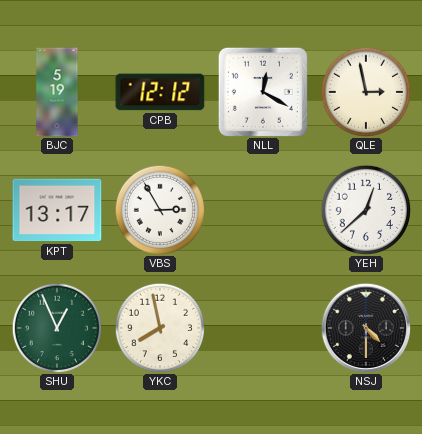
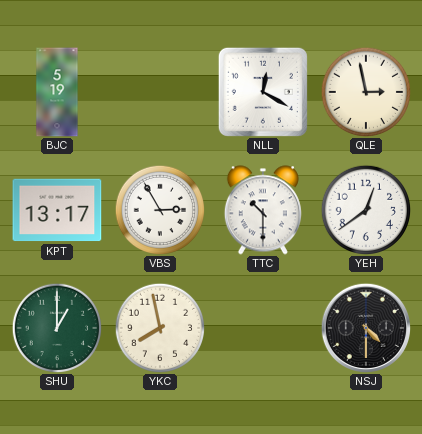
CPB: 12:12 -> none
TTC: none -> 10:30
YEH: 12:38 -> 12:39
SHU: 12:56 -> 1:00
